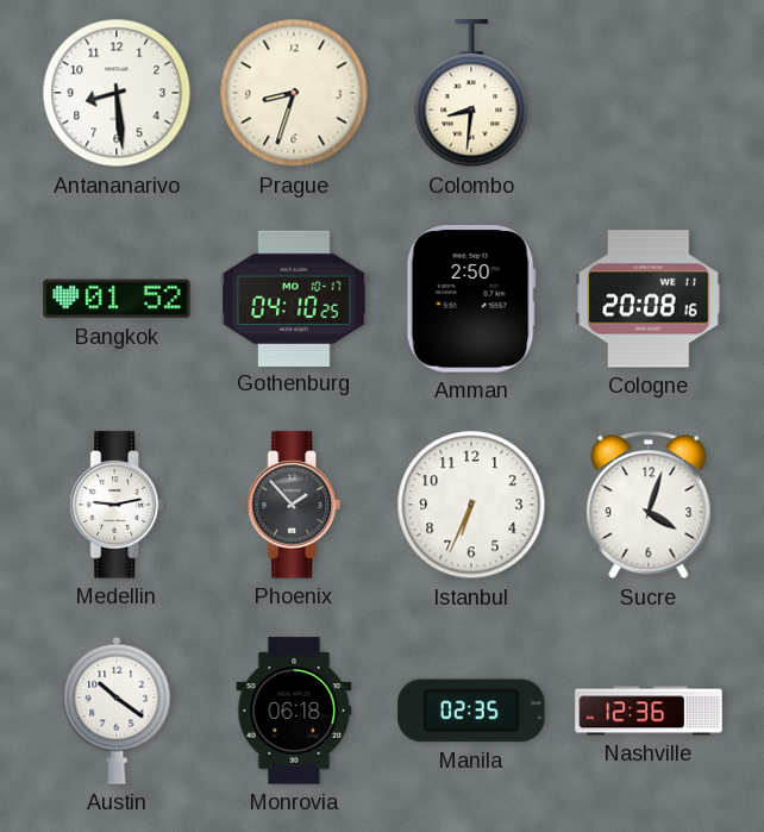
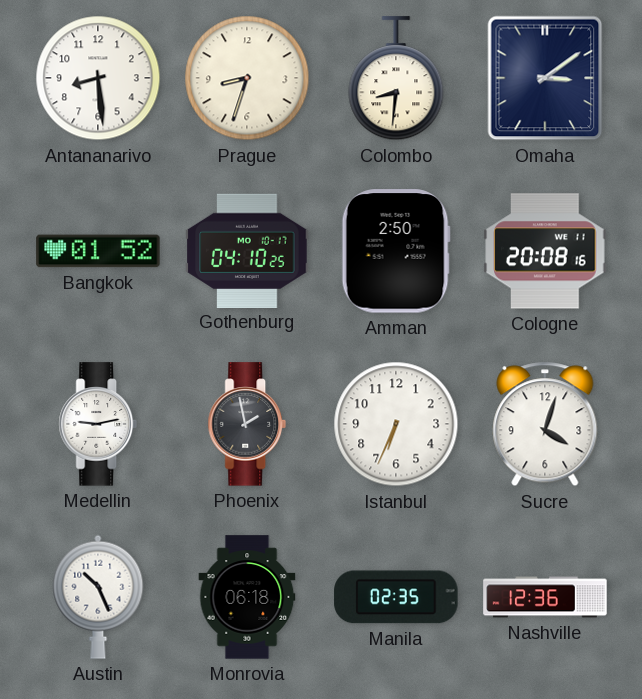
Omaha: none -> 3:09
Phoenix: 1:53 -> 1:58
Austin: 10:21 -> 10:26
